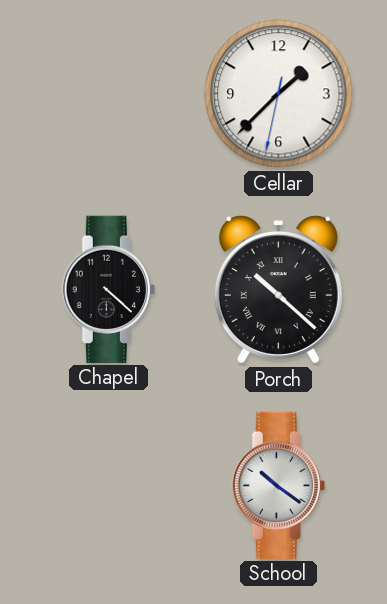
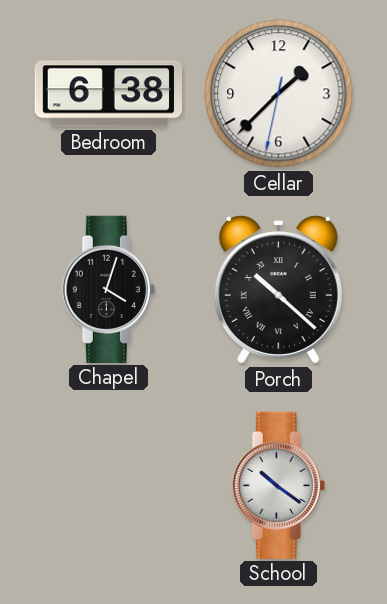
Bedroom: none -> 6:38
Chapel: 4:22 -> 4:03
